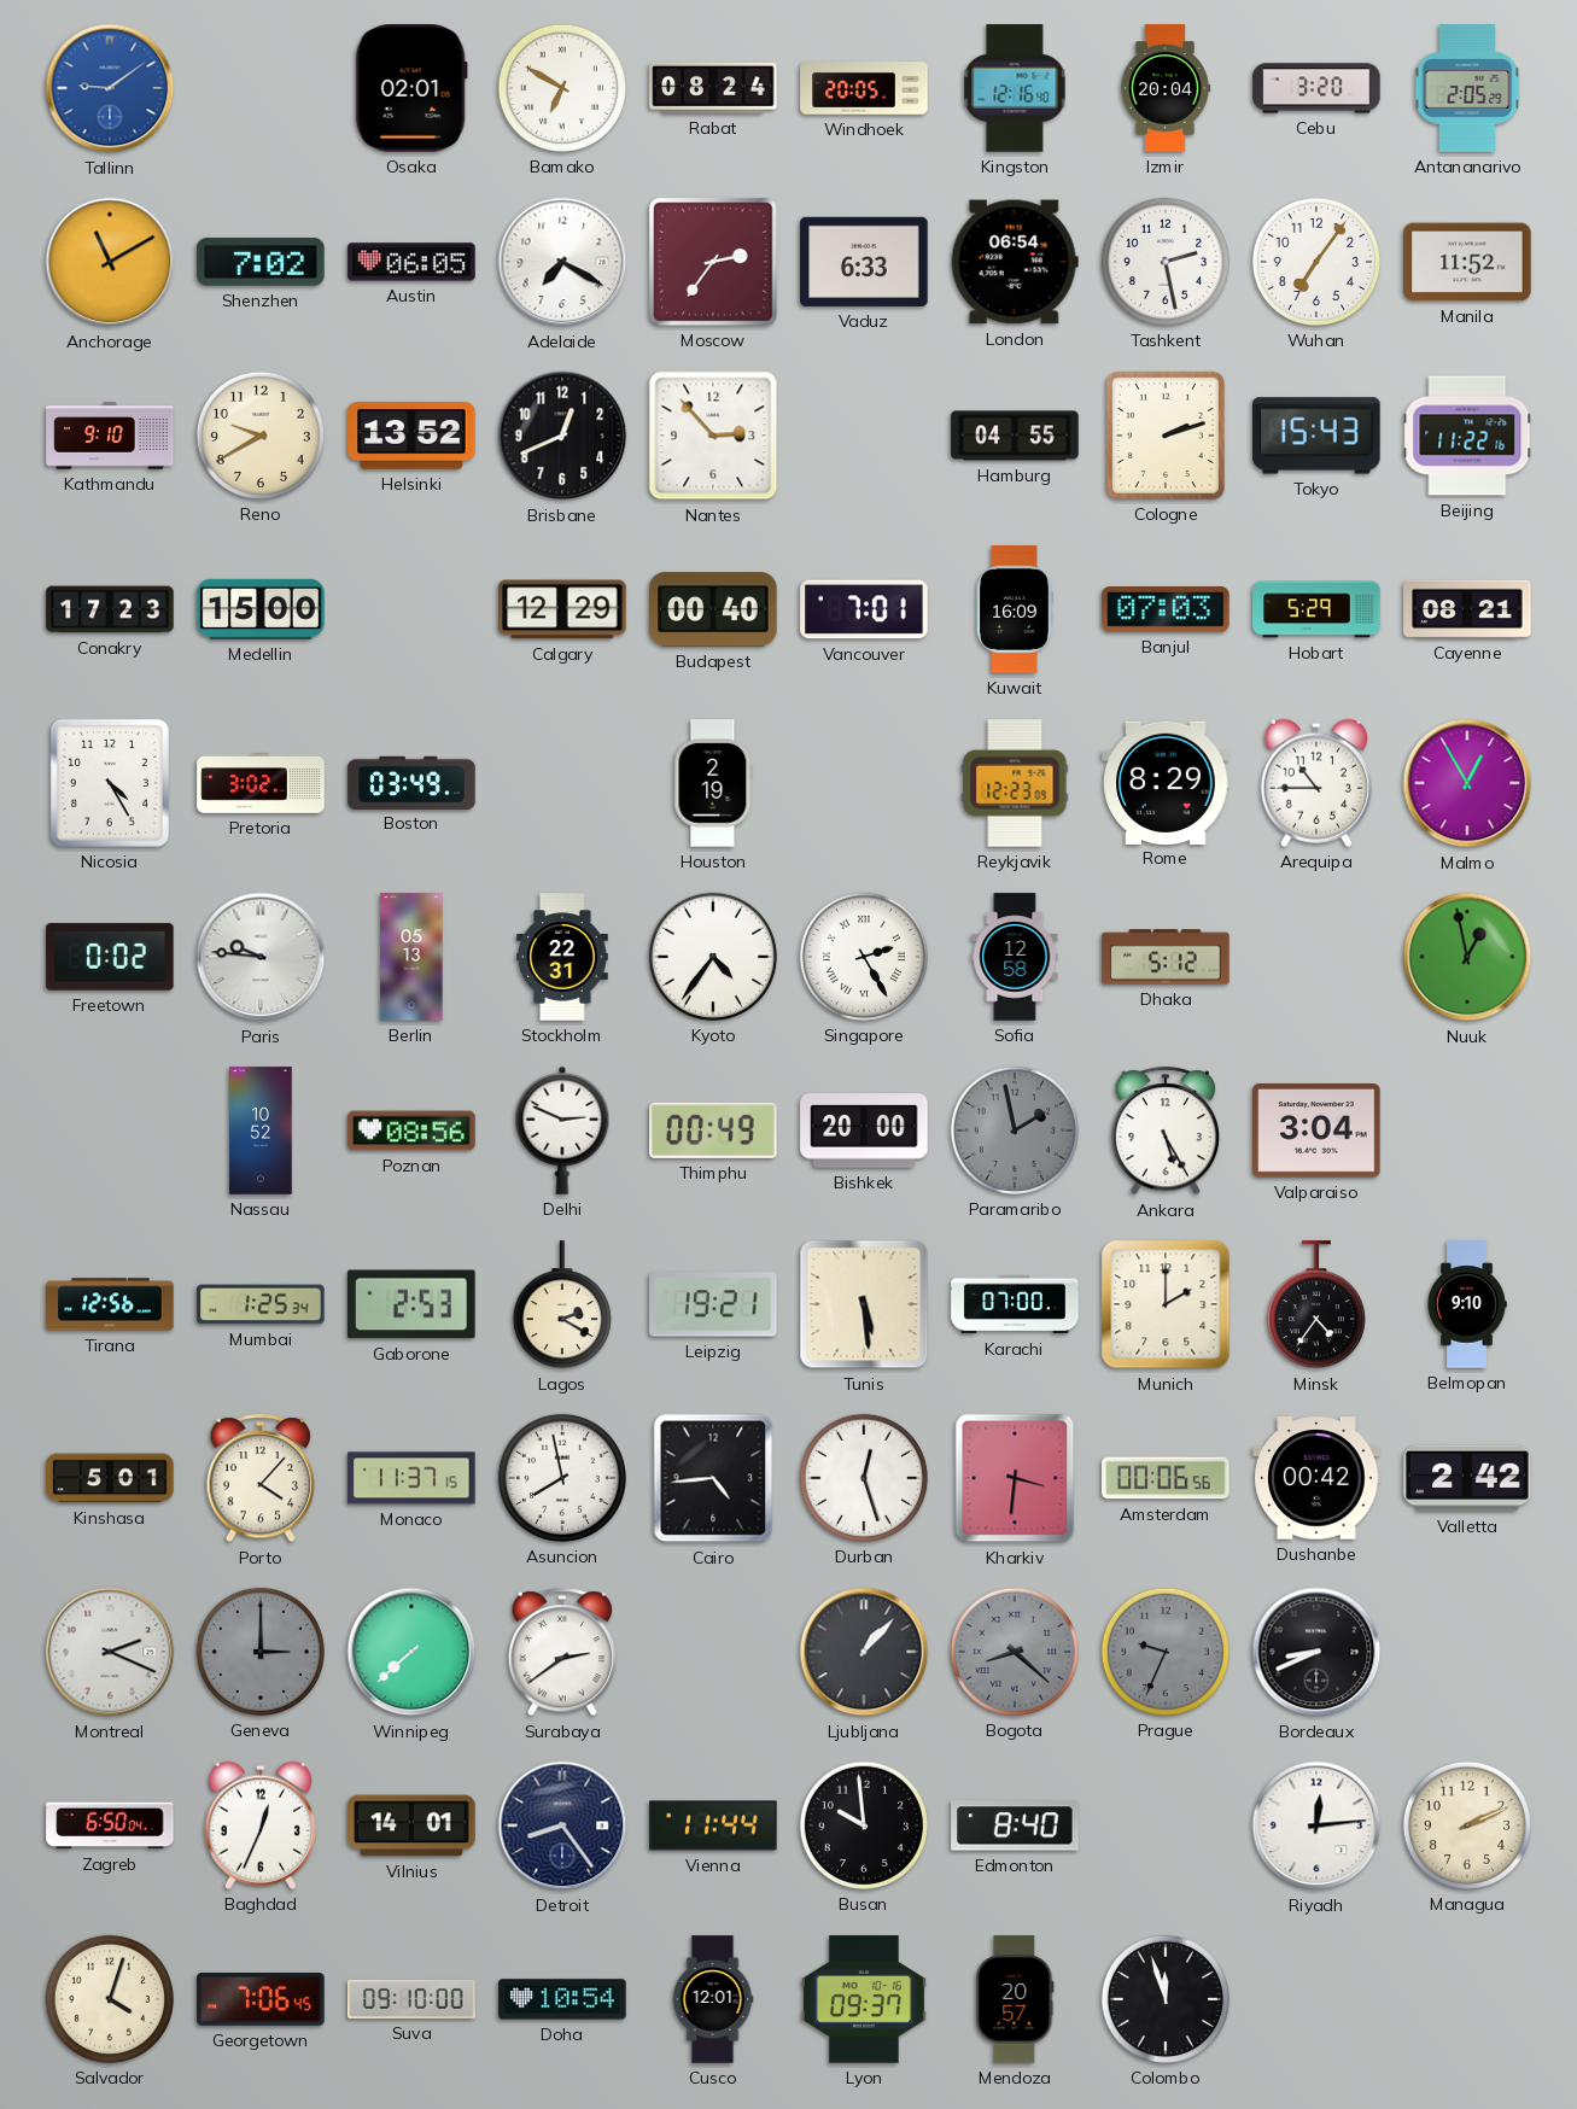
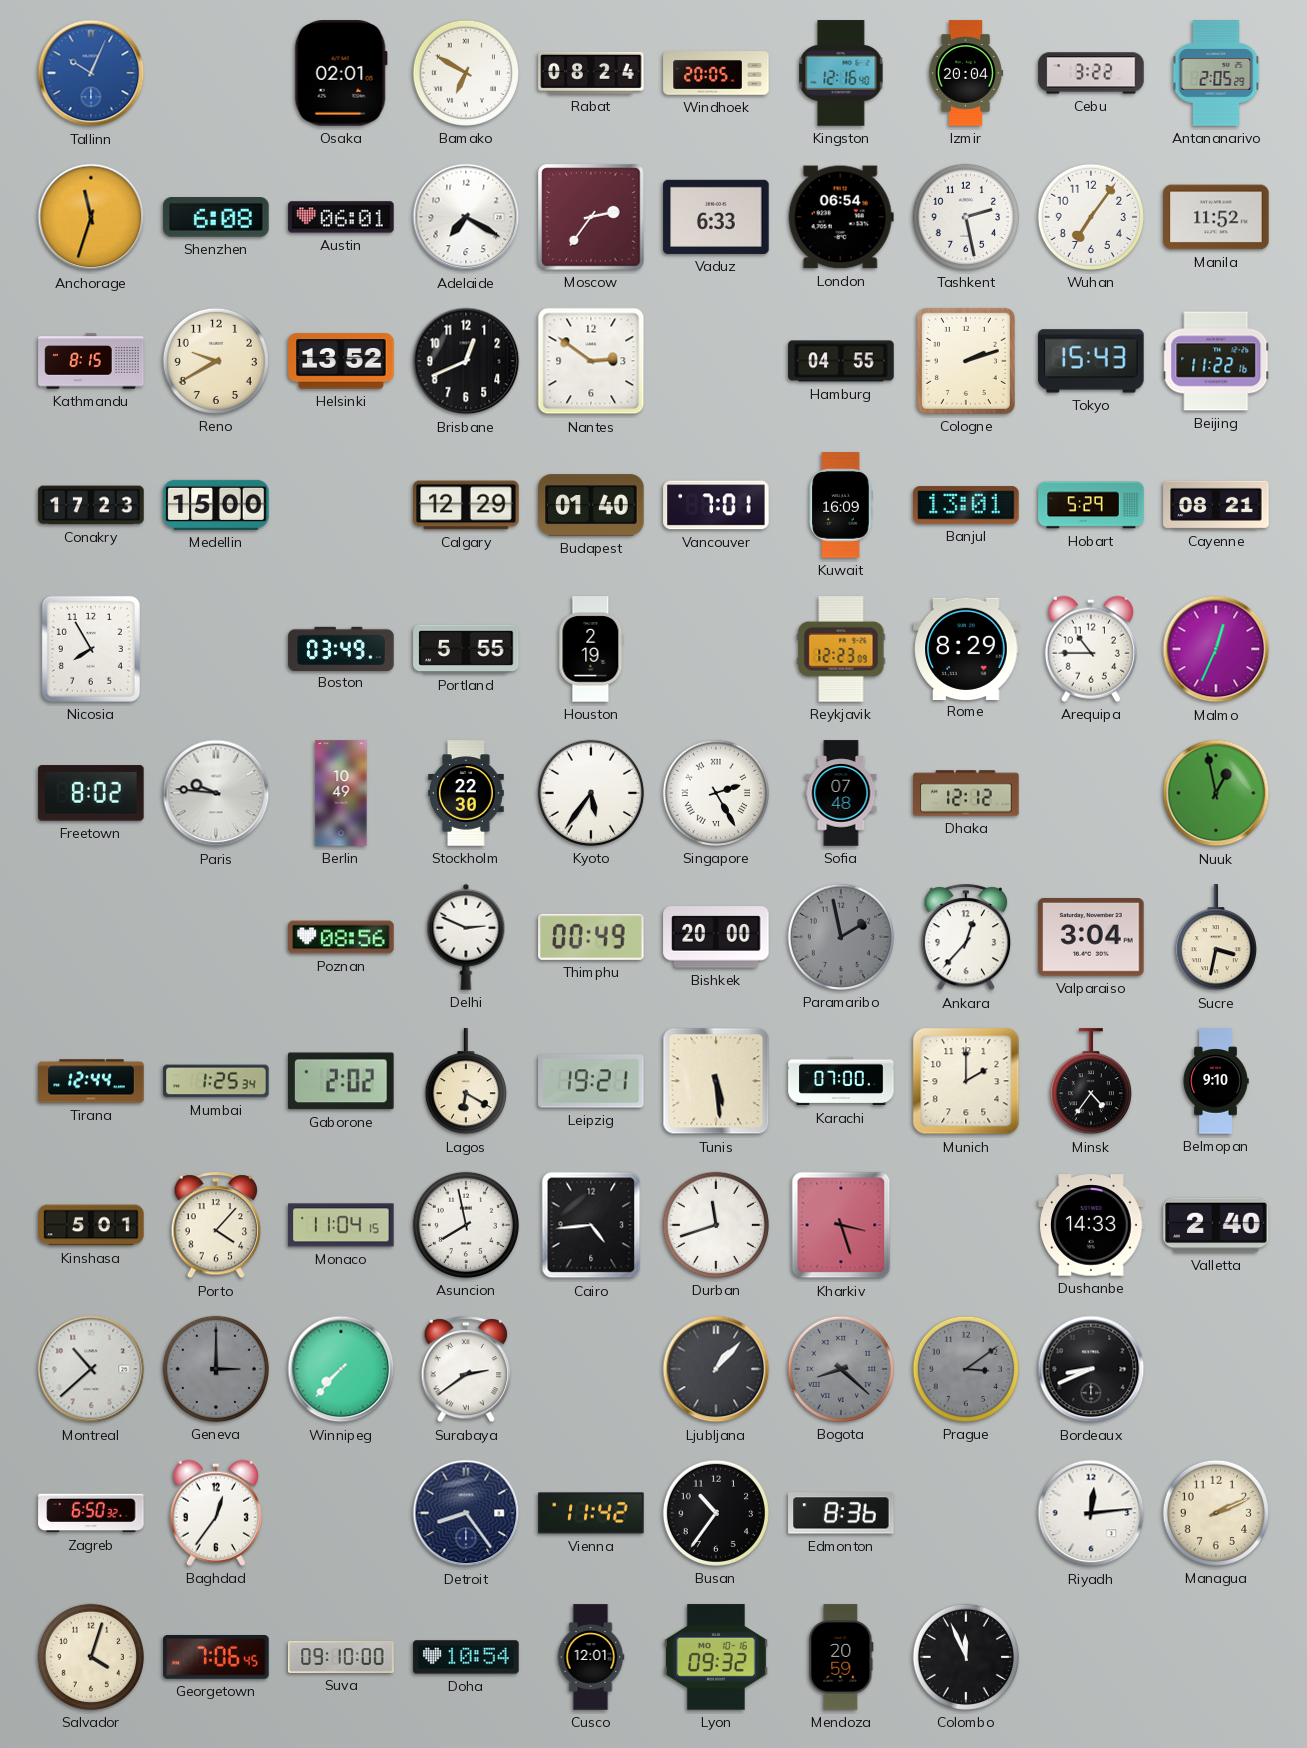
Tallinn: 9:09 -> 10:04
Cebu: 3:20 -> 3:22
Anchorage: 11:10 -> 11:33
Shenzhen: 7:02 -> 6:08
Austin: 06:05 -> 06:01
Kathmandu: 9:10 -> 8:15
Nantes: 2:53 -> 2:51
Budapest: 00:40 -> 01:40
Banjul: 07:03 -> 13:01
Nicosia: 4:25 -> 7:55
Pretoria: 3:02 -> none
Portland: none -> 5:55
Malmo: 12:55 -> 12:34
Freetown: 0:02 -> 8:02
Berlin: 05:13 -> 10:49
Stockholm: 22:31 -> 22:30
Kyoto: 4:36 -> 5:36
Sofia: 12:58 -> 07:48
Dhaka: 5:12 -> 12:12
Nassau: 10:52 -> none
Ankara: 5:25 -> 12:37
Sucre: none -> 3:32
Tirana: 12:56 -> 12:44
Gaborone: 2:53 -> 2:02
Lagos: 2:20 -> 6:20
Monaco: 11:37 -> 11:04
Durban: 12:27 -> 11:42
Kharkiv: 3:31 -> 3:27
Amsterdam: 00:06 -> none
Dushanbe: 00:42 -> 14:33
Valletta: 2:42 -> 2:40
Montreal: 2:19 -> 10:38
Winnipeg: 7:38 -> 7:37
Prague: 9:34 -> 3:09
Zagreb: 6:50:04 -> 6:50:32
Baghdad: 12:34 -> 12:36
Vilnius: 14:01 -> none
Vienna: 11:44 -> 11:42
Busan: 9:59 -> 10:36
Edmonton: 8:40 -> 8:36
Lyon: 09:37 -> 09:32
Mendoza: 20:57 -> 20:59
Colombo: 11:57 -> 11:56
